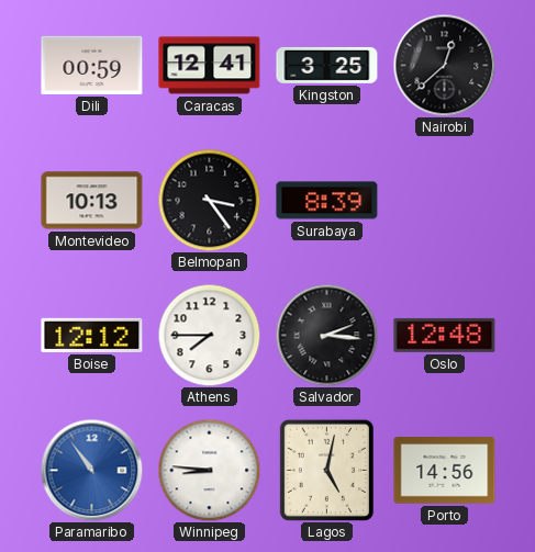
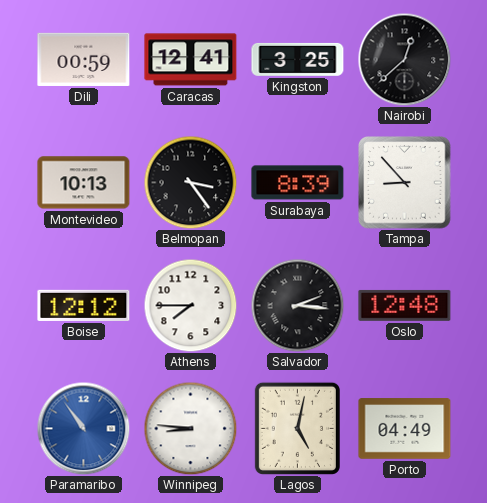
Tampa: none -> 8:53
Porto: 14:56 -> 04:49
